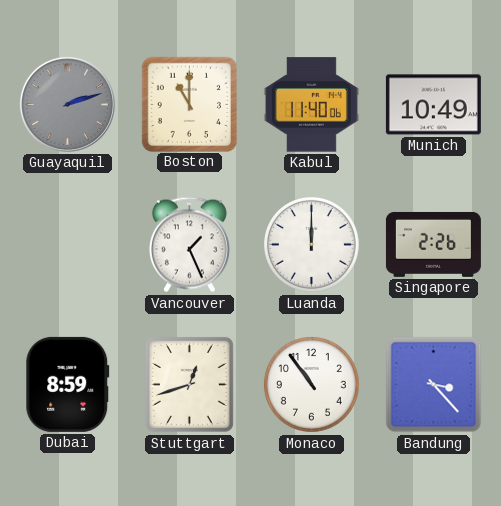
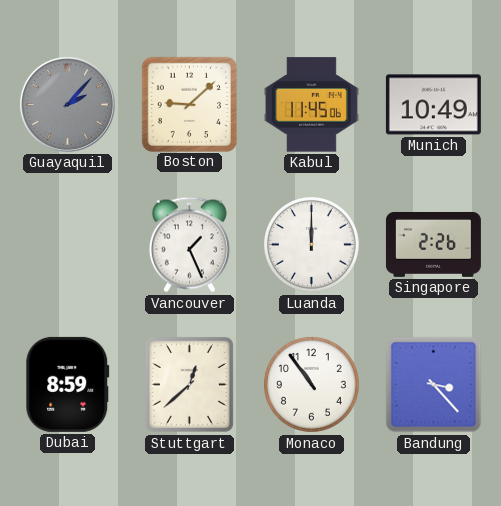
Guayaquil: 2:12 -> 2:07
Boston: 11:00 -> 9:08
Kabul: 11:40 -> 11:45
Stuttgart: 12:42 -> 12:38
